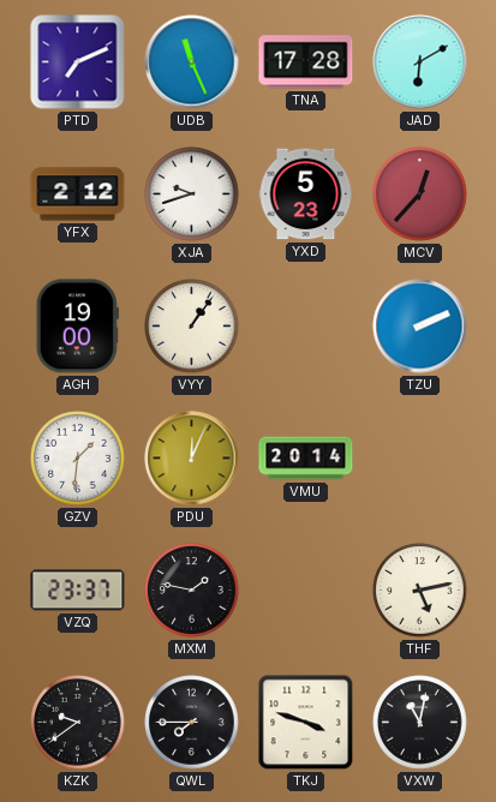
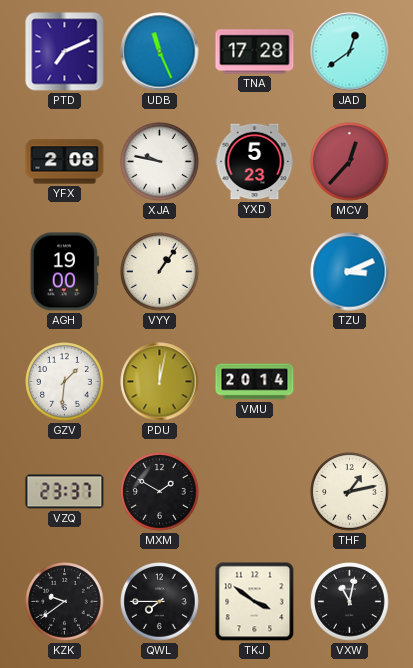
JAD: 6:10 -> 12:39
YFX: 2:12 -> 2:08
XJA: 9:42 -> 9:47
TZU: 2:11 -> 3:11
PDU: 12:04 -> 12:02
MXM: 1:47 -> 1:50
THF: 5:13 -> 1:13
TKJ: 3:48 -> 3:51
